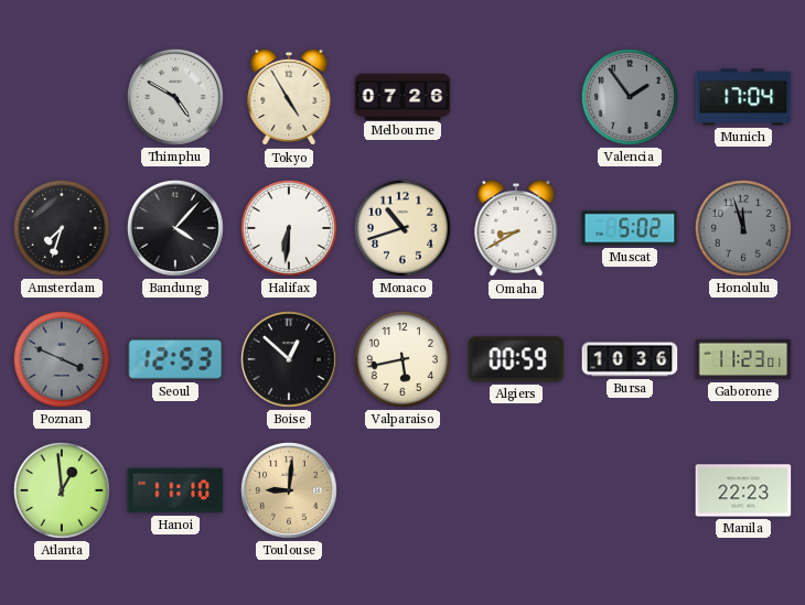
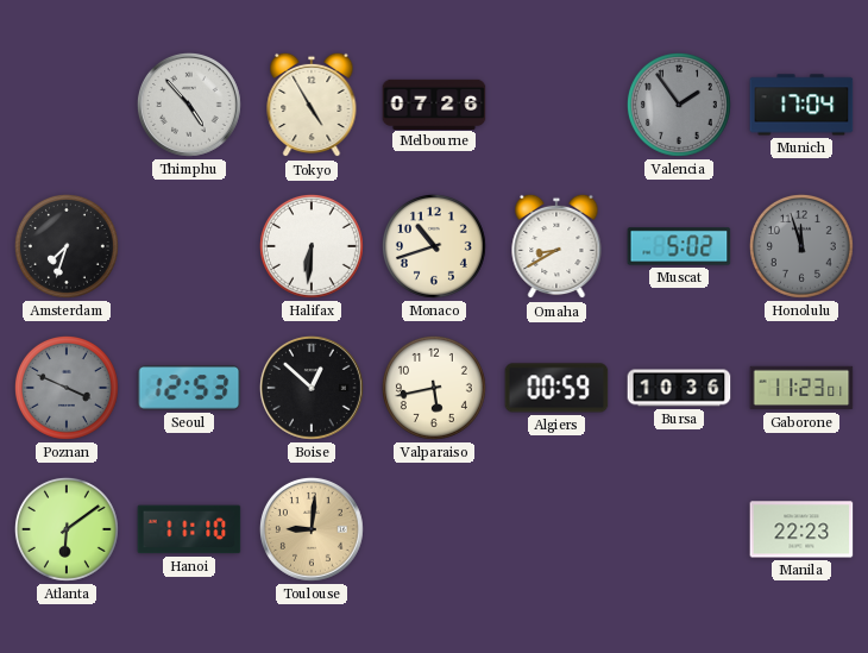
Thimphu: 4:50 -> 4:53
Bandung: 4:07 -> none
Atlanta: 12:59 -> 6:09
